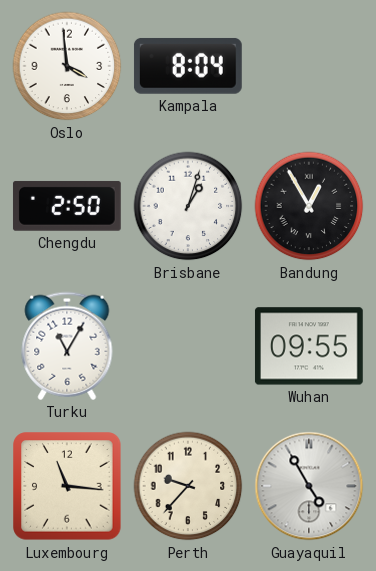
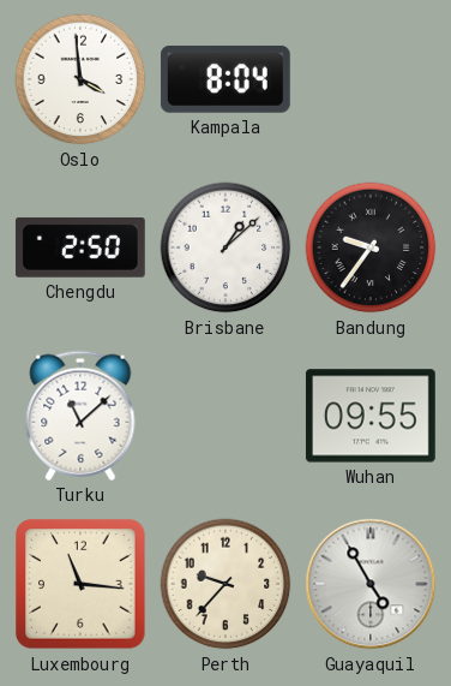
Brisbane: 1:03 -> 1:08
Bandung: 12:55 -> 9:36
Turku: 11:05 -> 11:08
